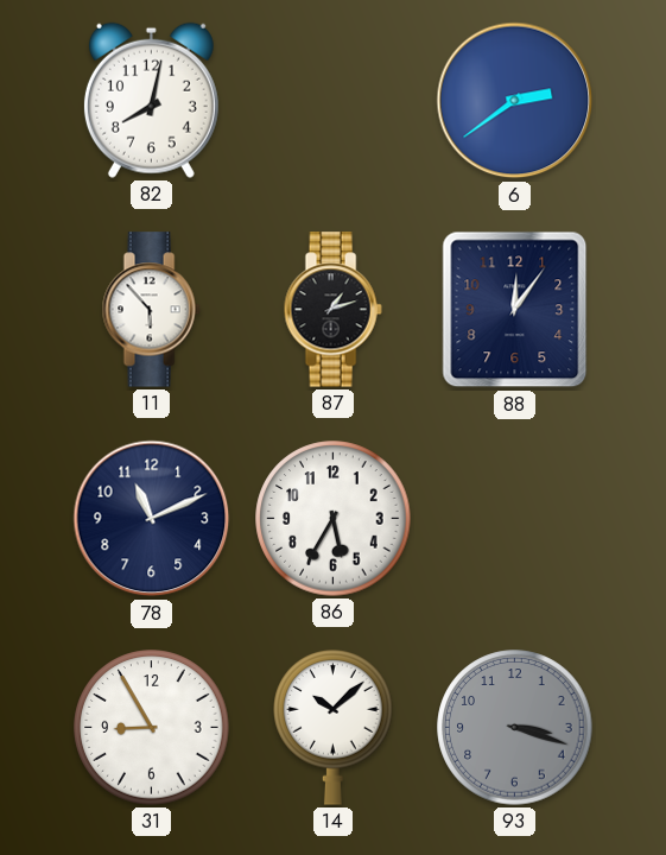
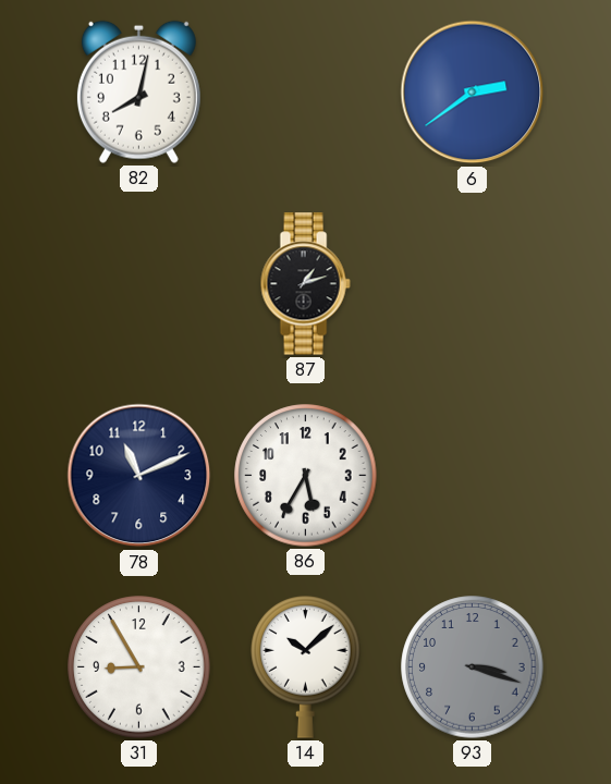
11: 5:53 -> none
88: 12:06 -> none
